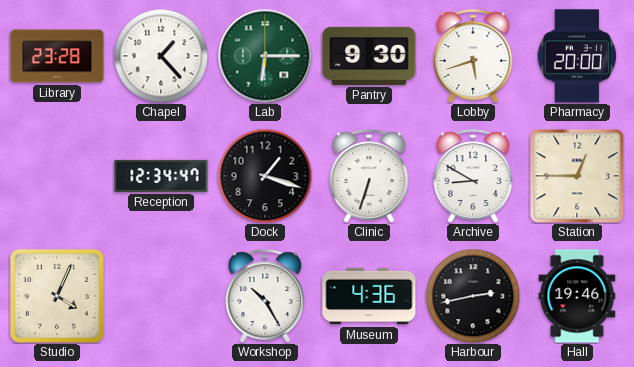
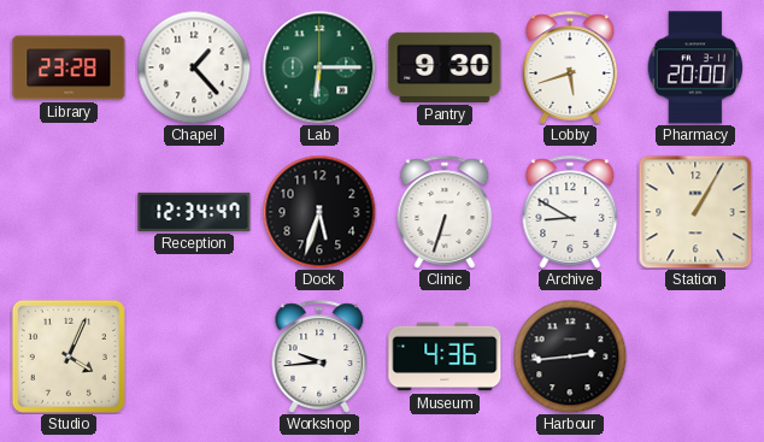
Dock: 1:18 -> 5:33
Station: 12:45 -> 1:05
Workshop: 10:25 -> 9:44
Harbour: 2:43 -> 2:44
Hall: 19:46 -> none
